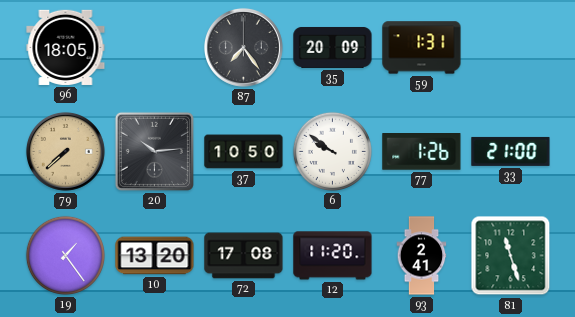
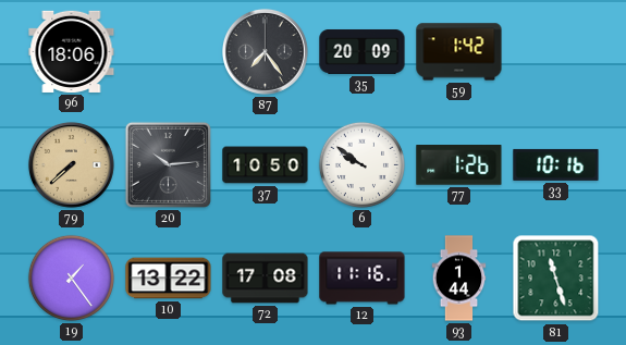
96: 18:05 -> 18:06
59: 1:31 -> 1:42
33: 21:00 -> 10:16
10: 13:20 -> 13:22
12: 11:20 -> 11:16
93: 2:41 -> 1:44
